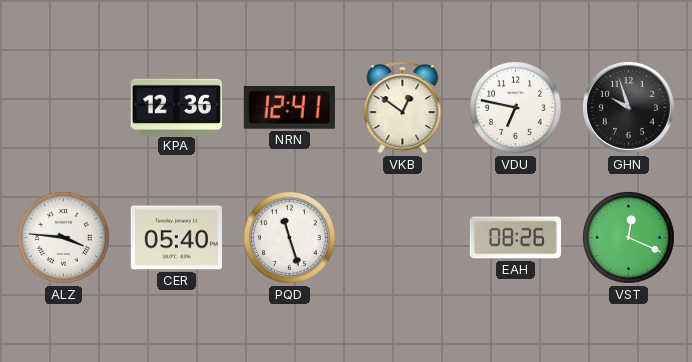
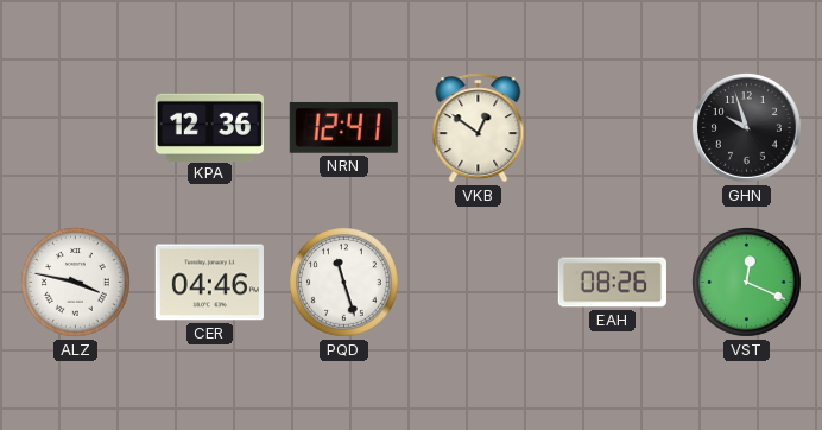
VDU: 6:47 -> none
ALZ: 3:46 -> 3:47
CER: 05:40 -> 04:46
